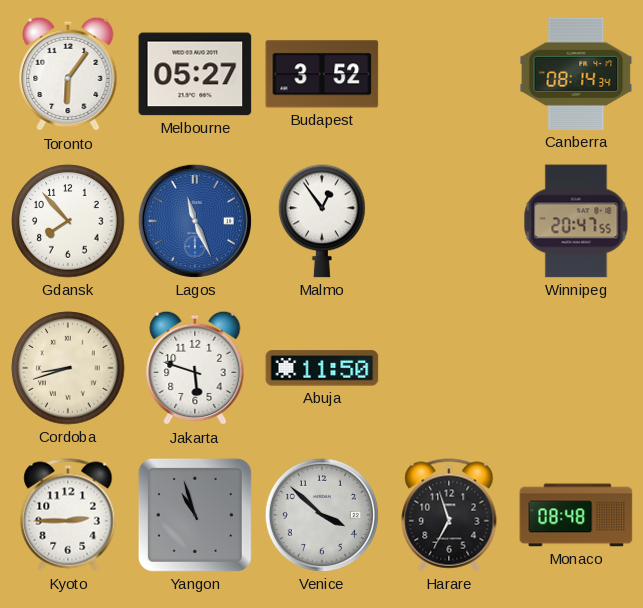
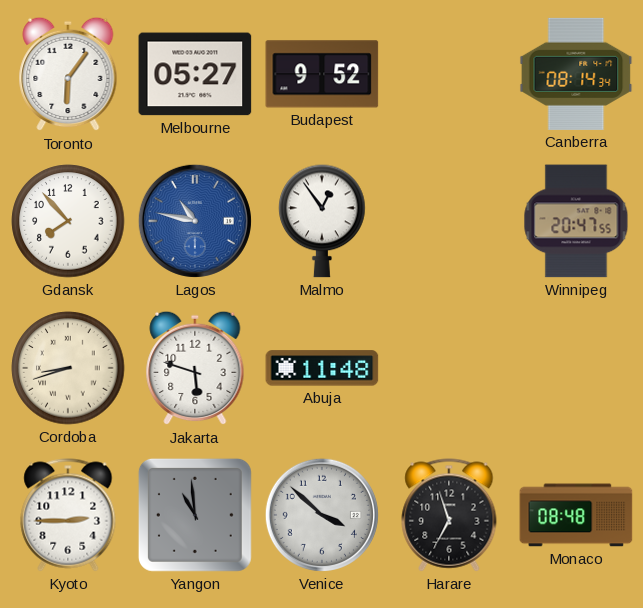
Budapest: 3:52 -> 9:52
Lagos: 11:26 -> 10:47
Abuja: 11:50 -> 11:48
Yangon: 10:57 -> 10:59
